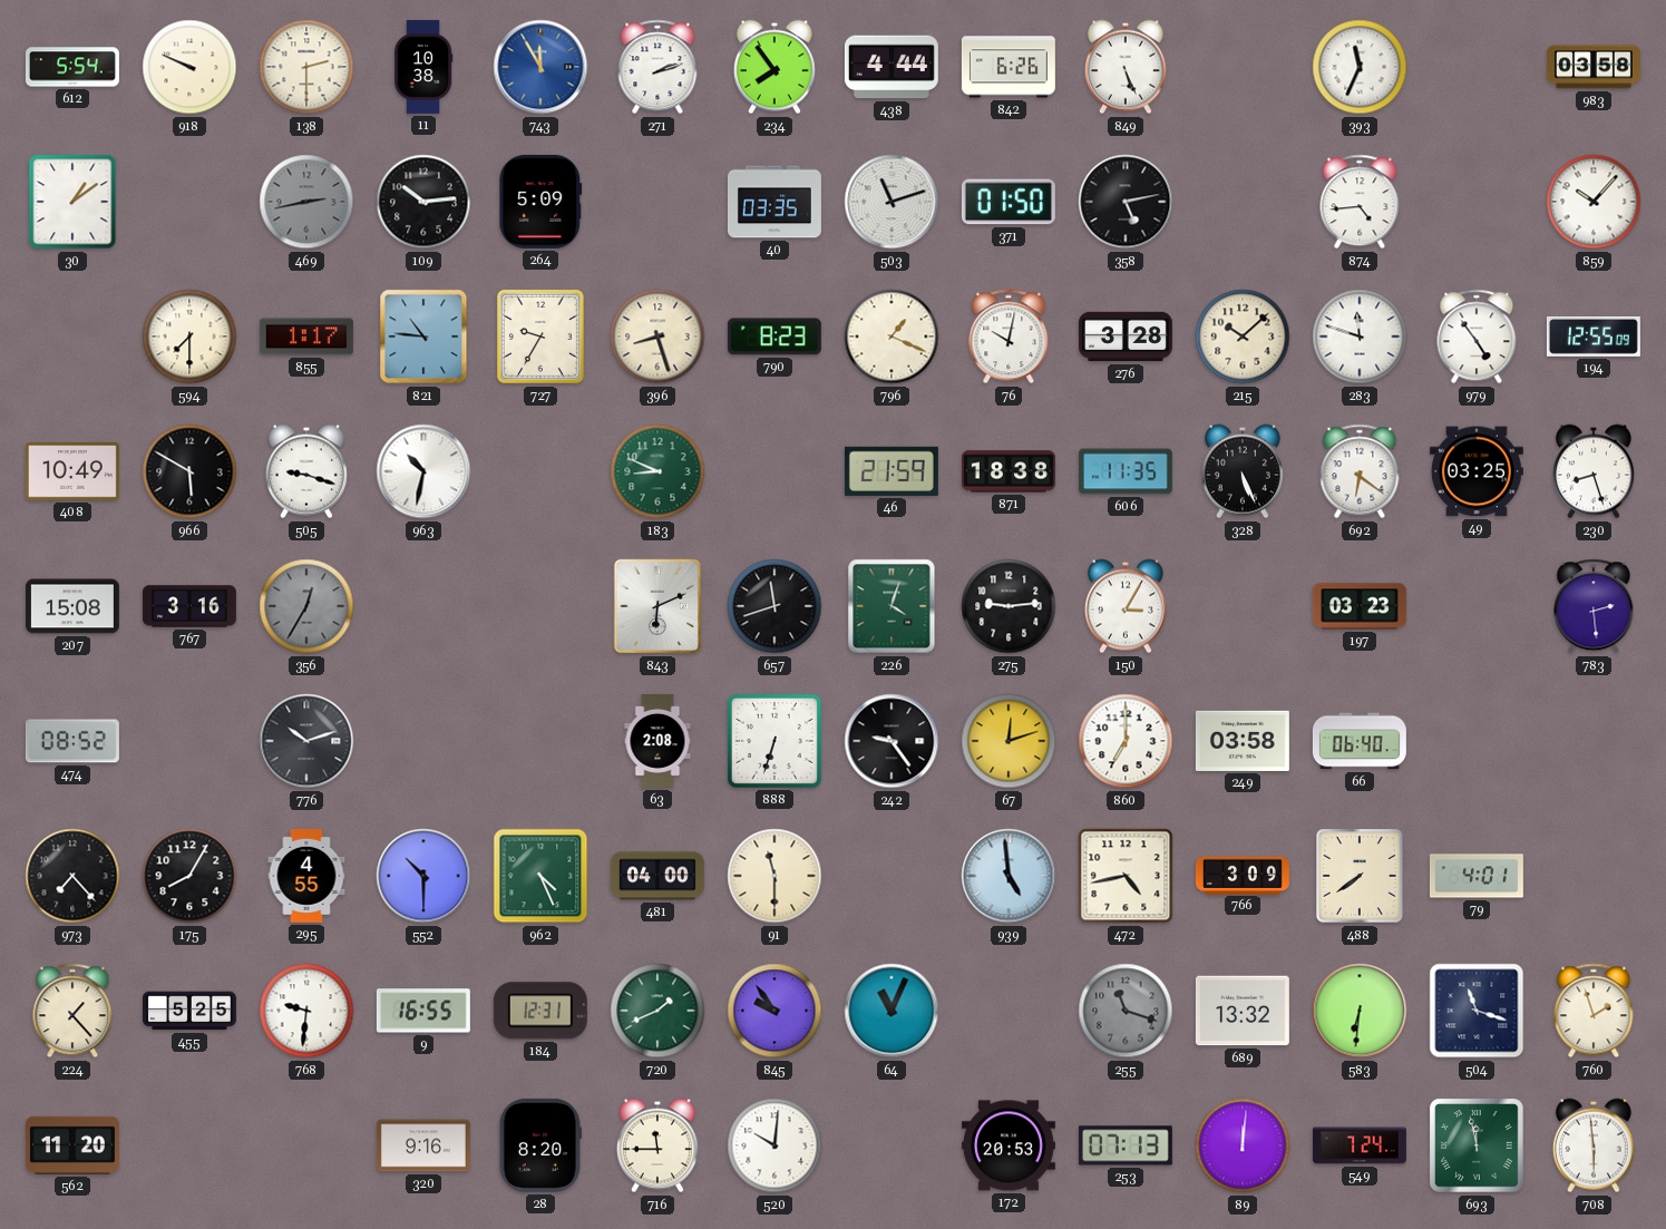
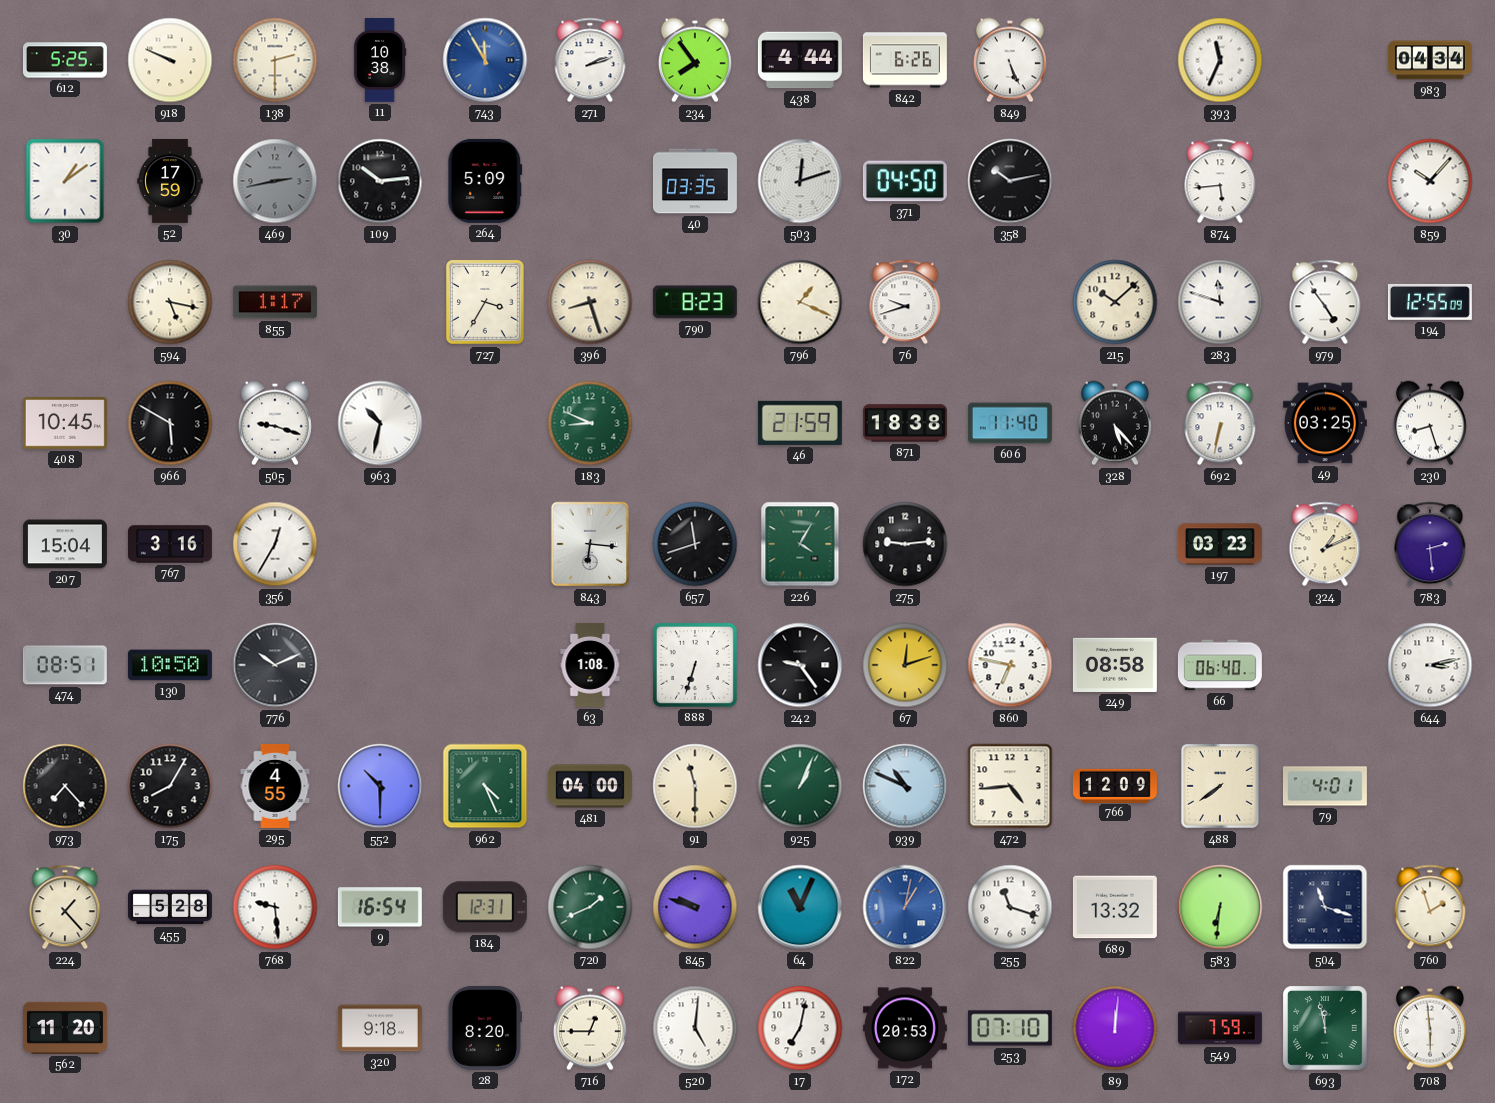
612: 5:54 -> 5:25
983: 03:58 -> 04:34
52: none -> 17:59
503: 11:12 -> 12:12
371: 01:50 -> 04:50
358: 5:13 -> 10:13
874: 4:44 -> 5:44
594: 7:30 -> 5:17
821: 10:46 -> none
727: 9:35 -> 3:35
76: 10:02 -> 9:42
276: 3:28 -> none
408: 10:49 -> 10:45
606: 11:35 -> 11:40
328: 5:26 -> 5:23
692: 6:21 -> 6:32
207: 15:08 -> 15:04
356 dial: grey -> white
843: 6:11 -> 6:16
226: 4:03 -> 4:05
150: 3:05 -> none
324: none -> 1:11
474: 08:52 -> 08:51
130: none -> 10:50
776: 10:12 -> 10:11
63: 2:08 -> 1:08
860: 7:00 -> 6:47
249: 03:58 -> 08:58
644: none -> 3:13
925: none -> 1:04
939: 4:59 -> 10:49
472: 4:43 -> 4:44
766: 3:09 -> 12:09
455: 5:25 -> 5:28
768: 9:31 -> 9:29
9: 16:55 -> 16:54
845: 9:54 -> 9:48
822: none -> 1:02
255 dial: grey -> white
320: 9:16 -> 9:18
716: 11:45 -> 12:45
520: 10:01 -> 5:01
17: none -> 7:02
253: 07:13 -> 07:10
549: 7:24 -> 7:59
